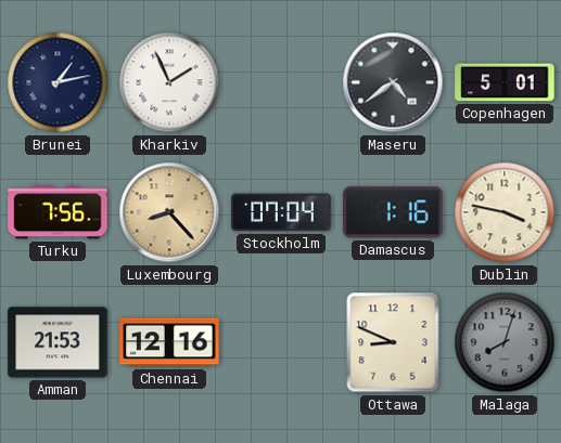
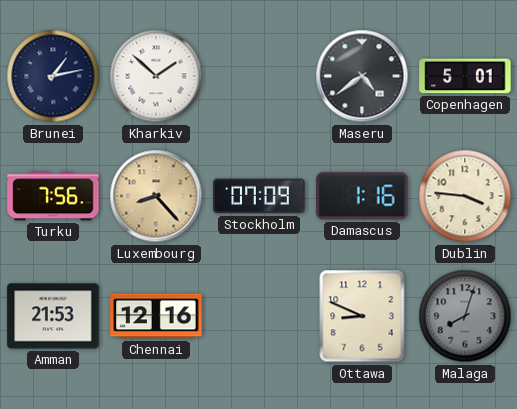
Kharkiv: 1:56 -> 1:52
Stockholm: 07:04 -> 07:09
Dublin: 3:47 -> 3:46
